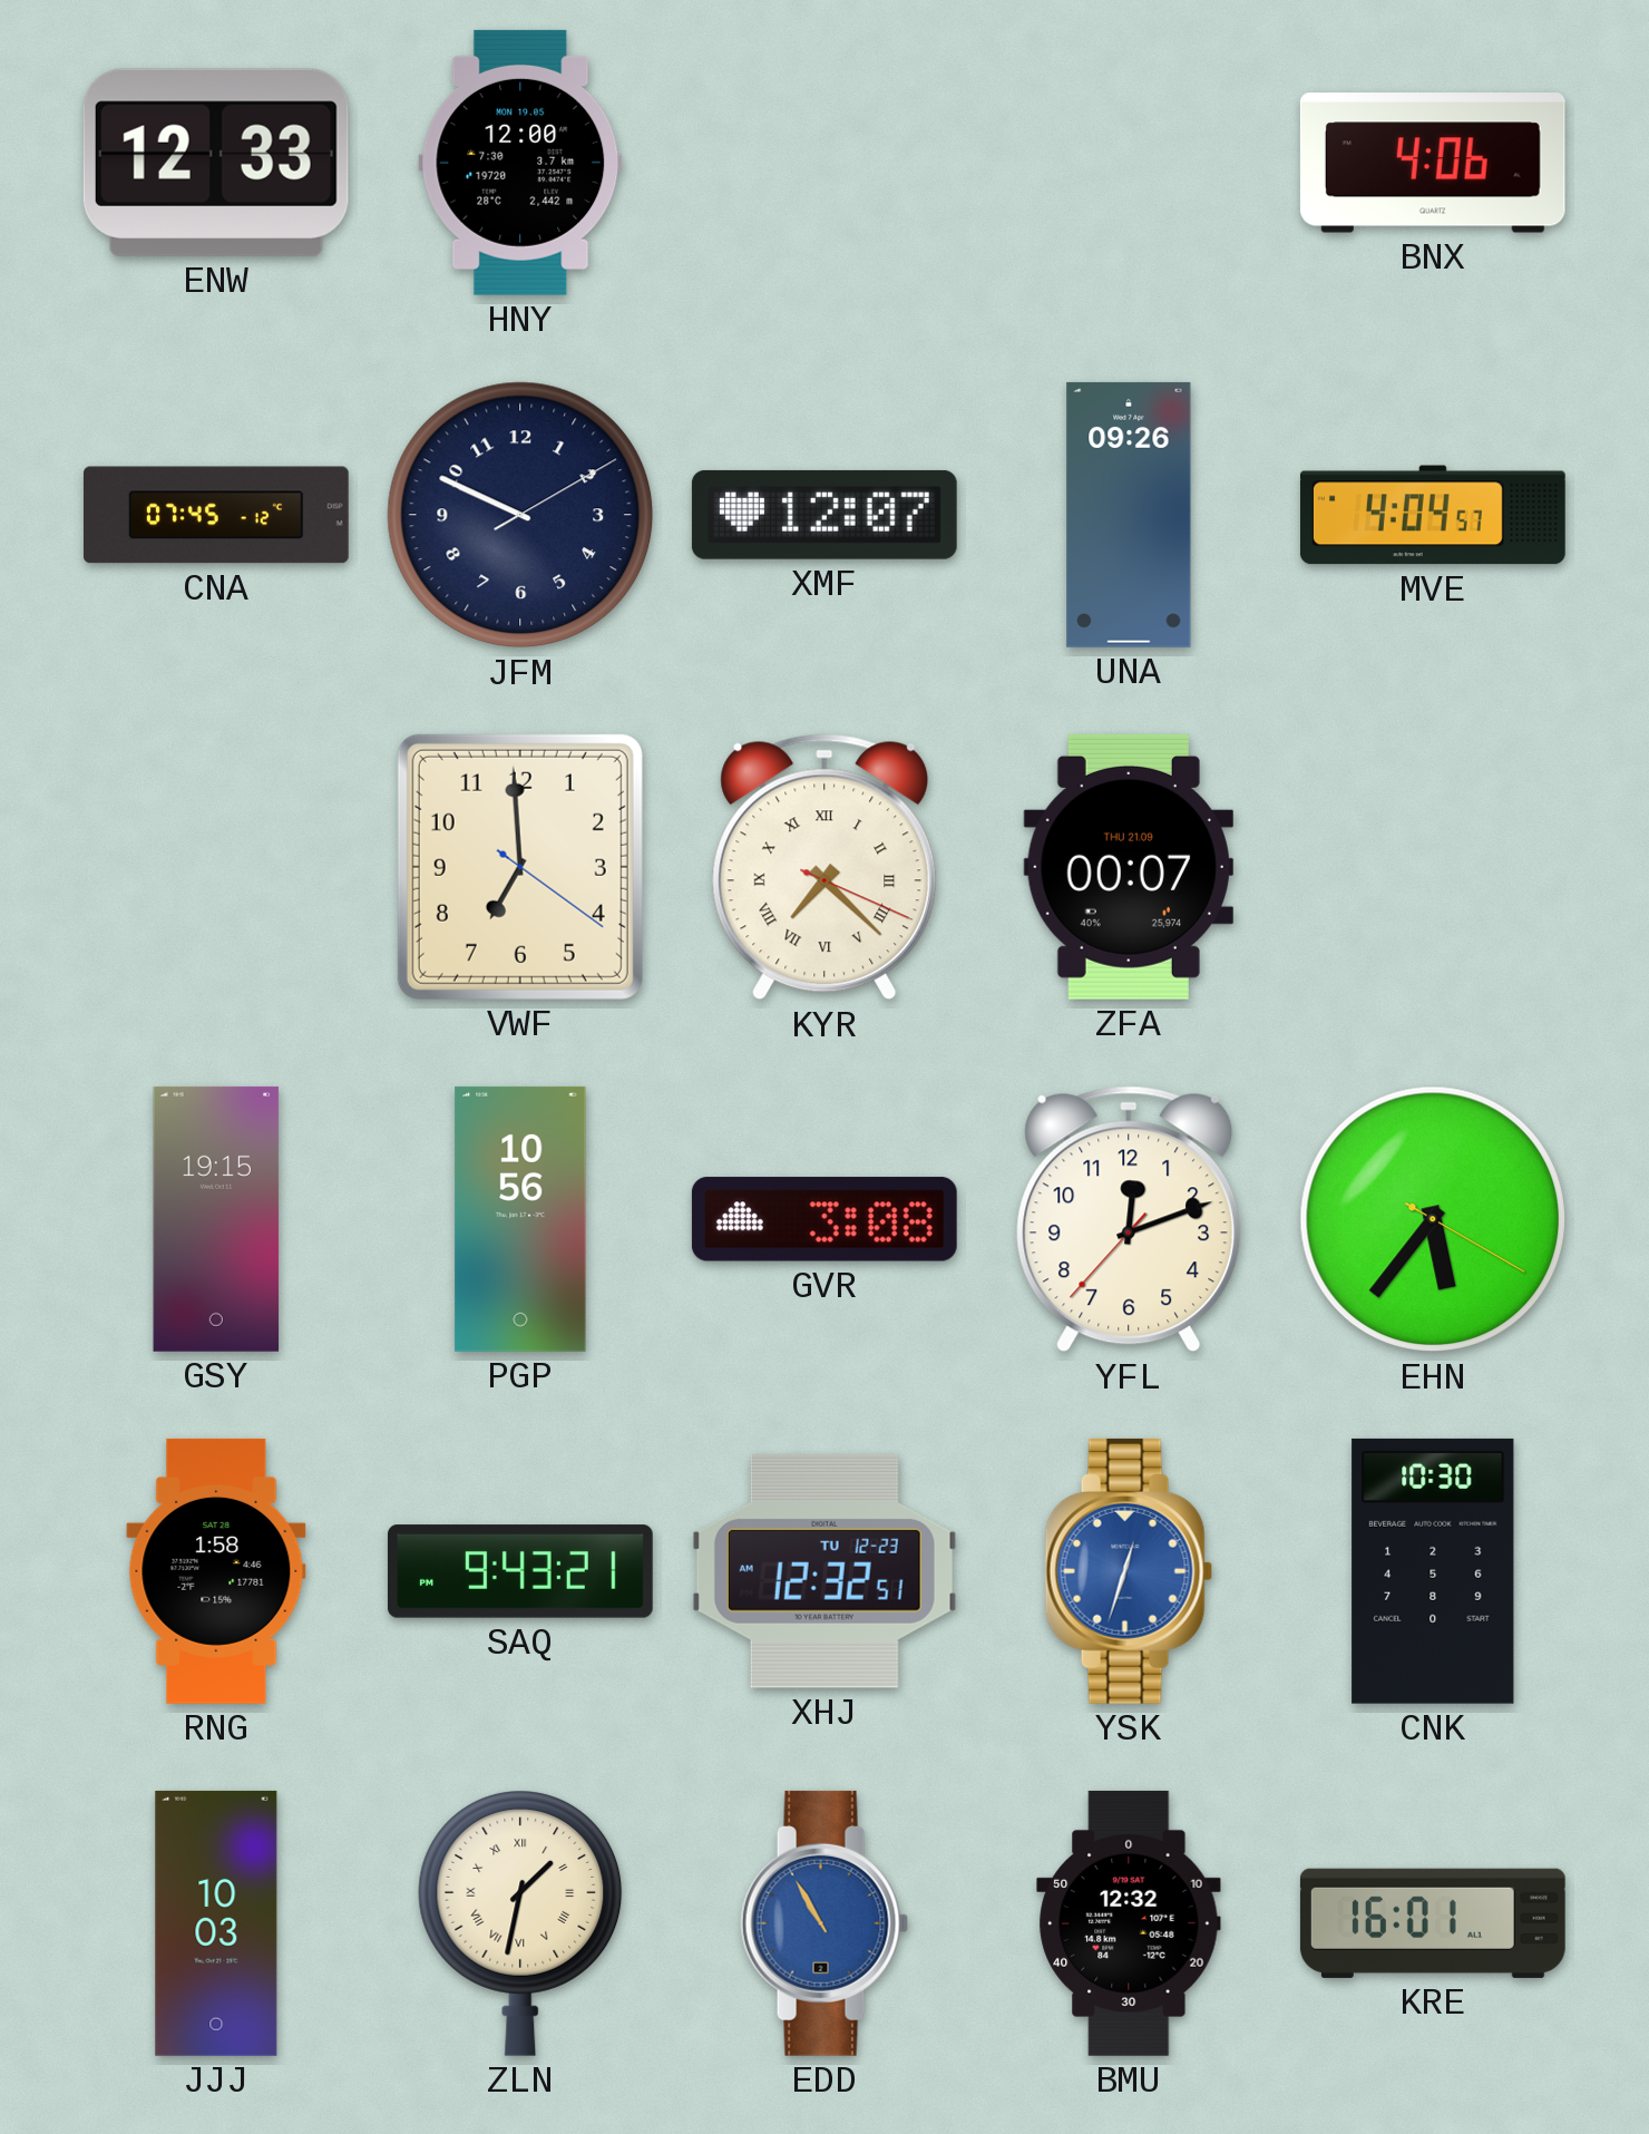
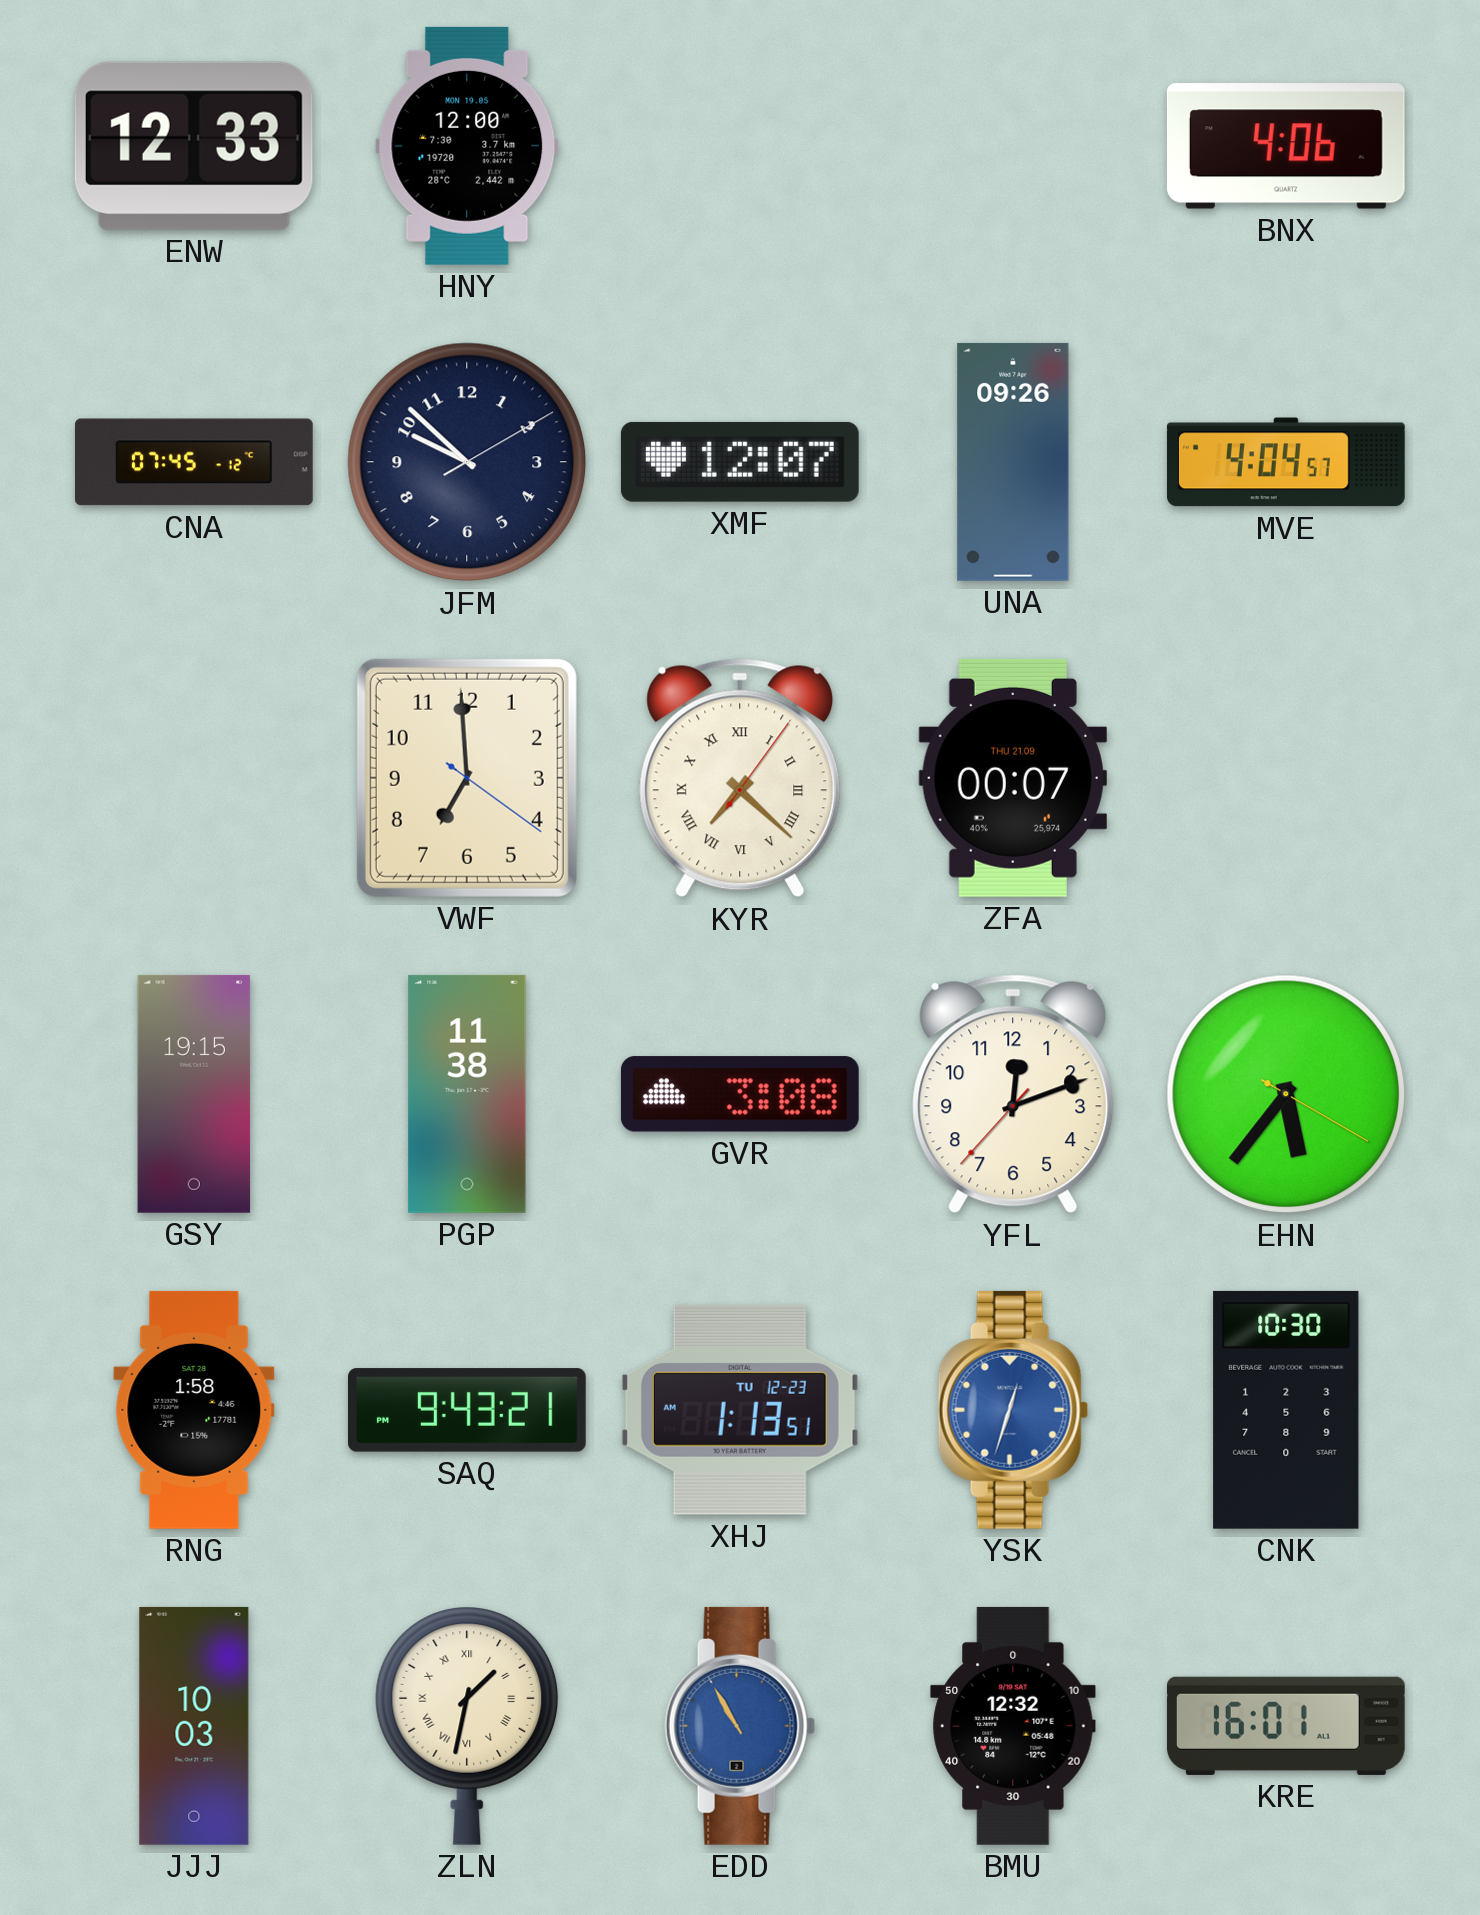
JFM: 9:49 -> 9:52
KYR: 7:22:19 -> 7:22:06
PGP: 10:56 -> 11:38
XHJ: 12:32 -> 1:13
